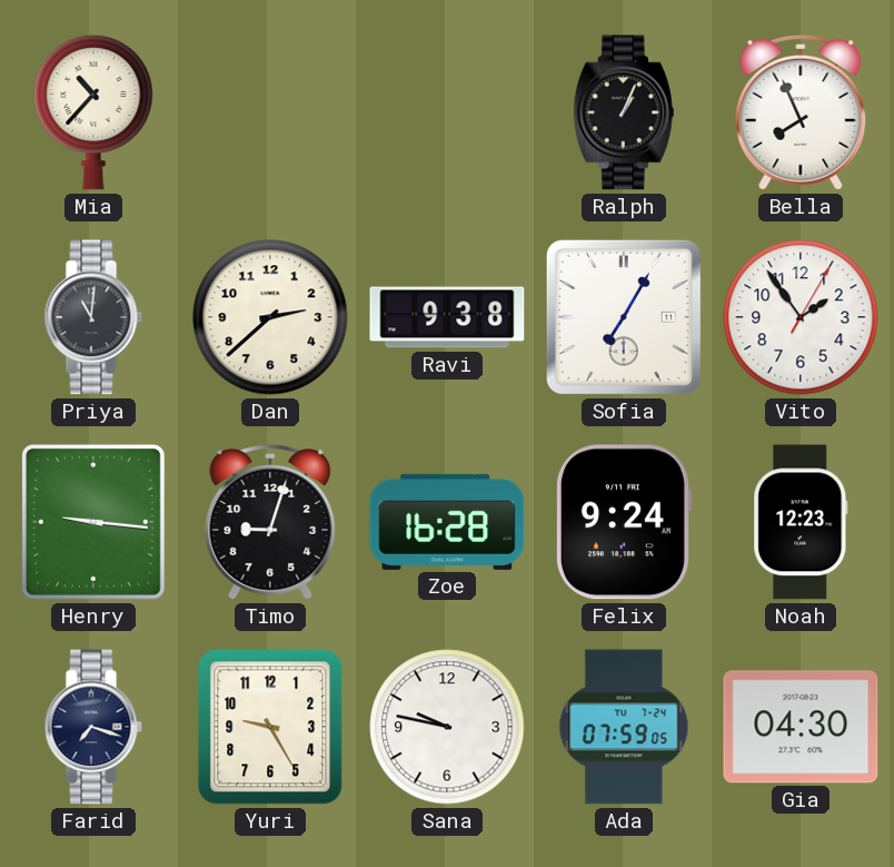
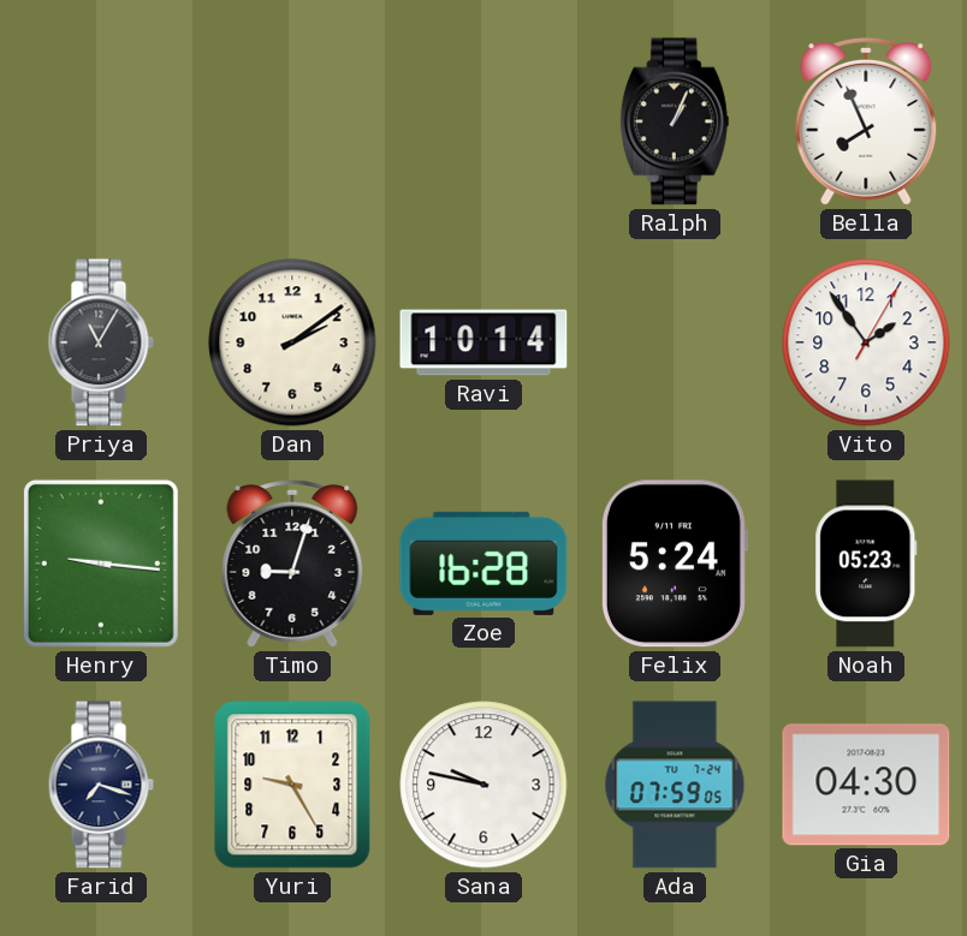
Mia: 10:37 -> none
Priya: 11:01 -> 11:05
Dan: 2:38 -> 2:09
Ravi: 9:38 -> 10:14
Sofia: 7:05 -> none
Felix: 9:24 -> 5:24
Noah: 12:23 -> 05:23
